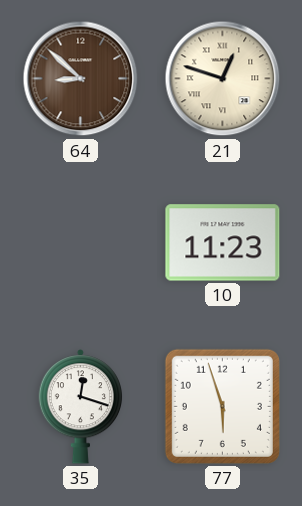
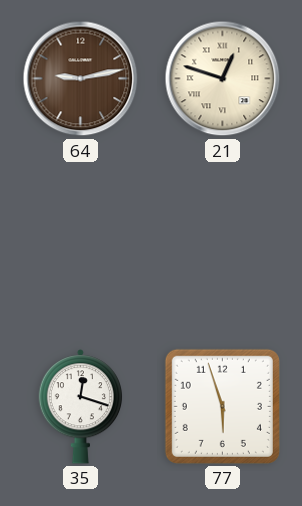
64: 8:52 -> 9:13
10: 11:23 -> none
